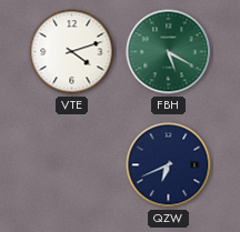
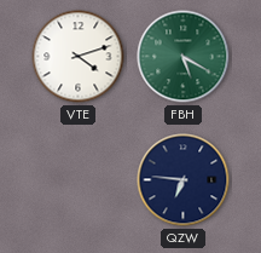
QZW: 6:41 -> 6:46
